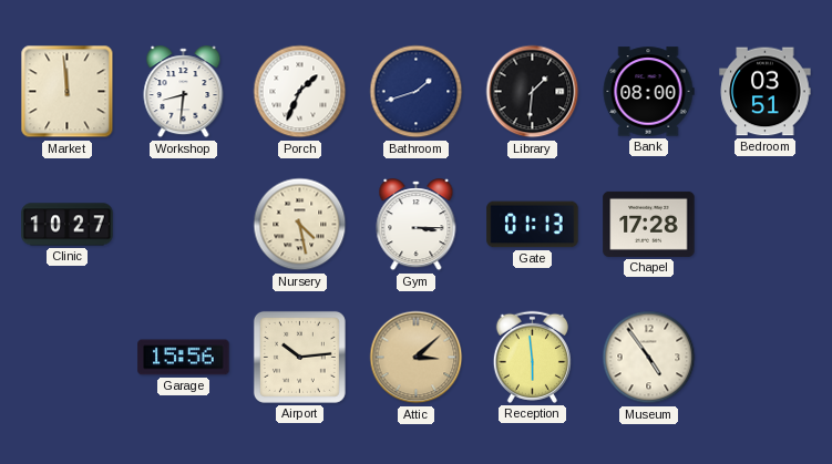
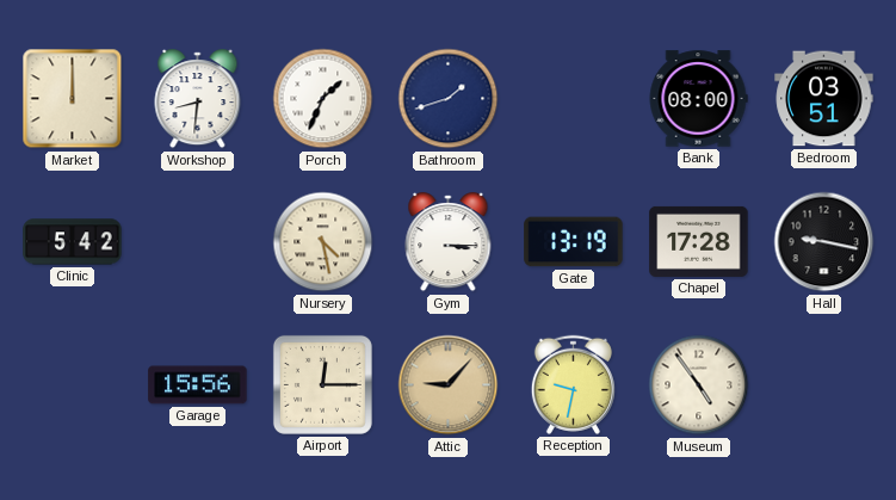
Market: 11:59 -> 12:00
Library: 1:31 -> none
Clinic: 10:27 -> 5:42
Gate: 01:13 -> 13:19
Hall: none -> 9:17
Airport: 10:14 -> 12:15
Attic: 3:08 -> 9:07
Reception: 5:59 -> 9:32
